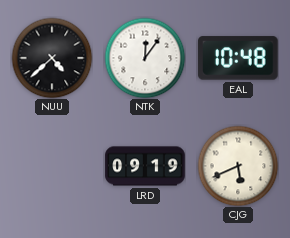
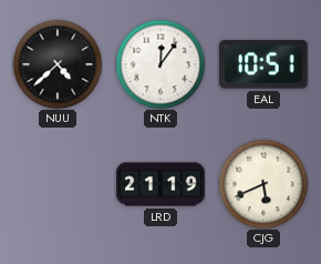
EAL: 10:48 -> 10:51
LRD: 09:19 -> 21:19
